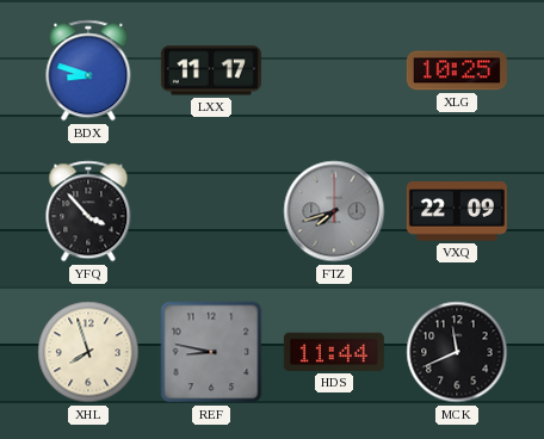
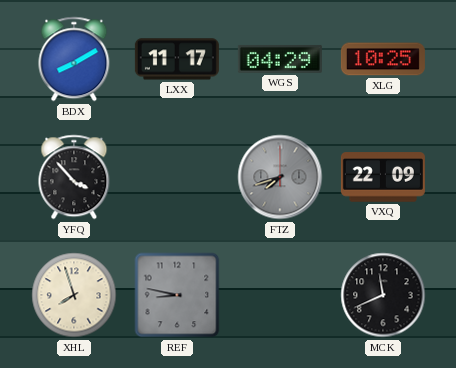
BDX: 8:48 -> 8:10
WGS: none -> 04:29
HDS: 11:44 -> none
